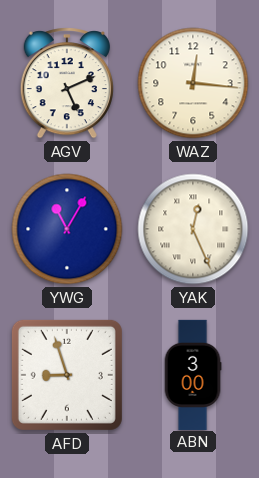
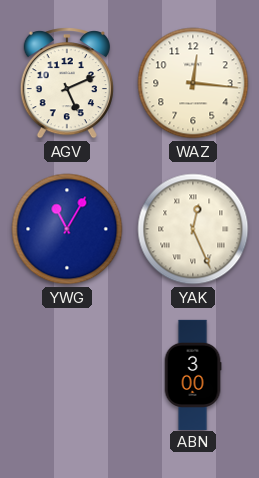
AFD: 8:57 -> none
